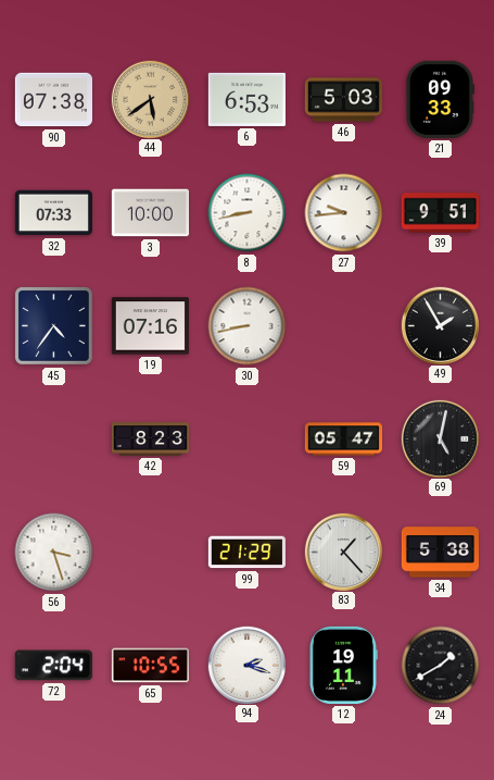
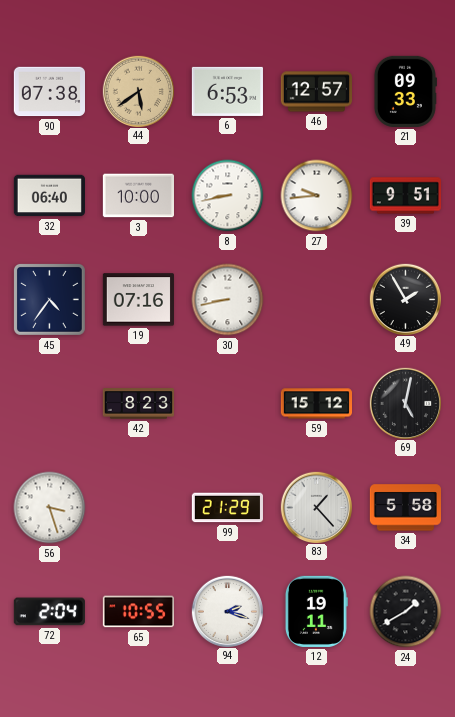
46: 5:03 -> 12:57
32: 07:33 -> 06:40
59: 05:47 -> 15:12
34: 5:38 -> 5:58
